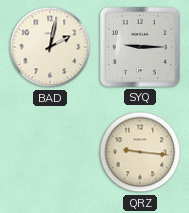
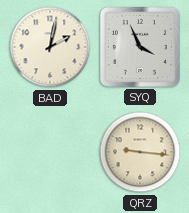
SYQ: 9:15 -> 3:56
